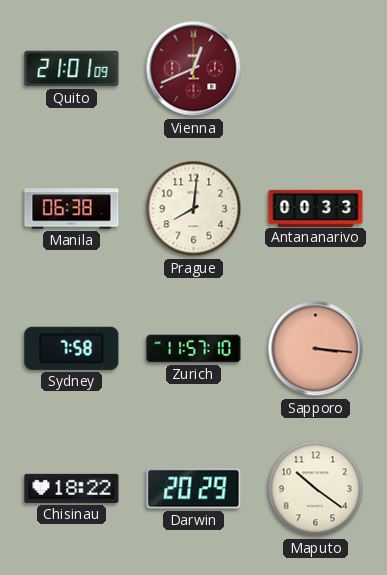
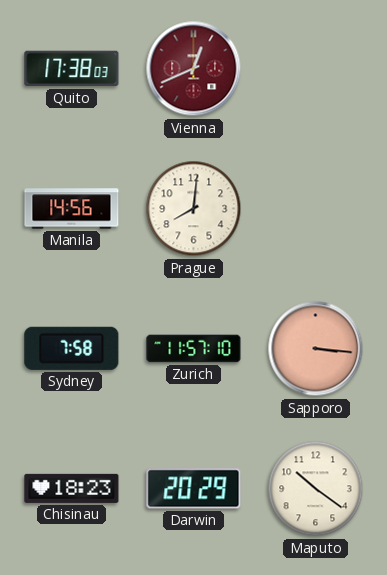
Quito: 21:01 -> 17:38
Manila: 06:38 -> 14:56
Antananarivo: 00:33 -> none
Chisinau: 18:22 -> 18:23
